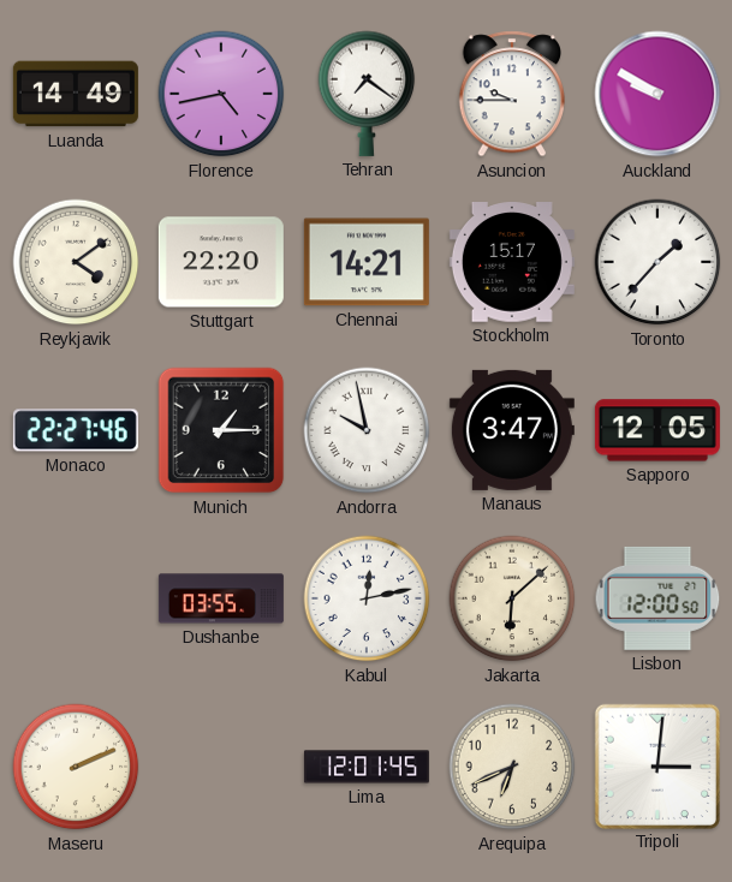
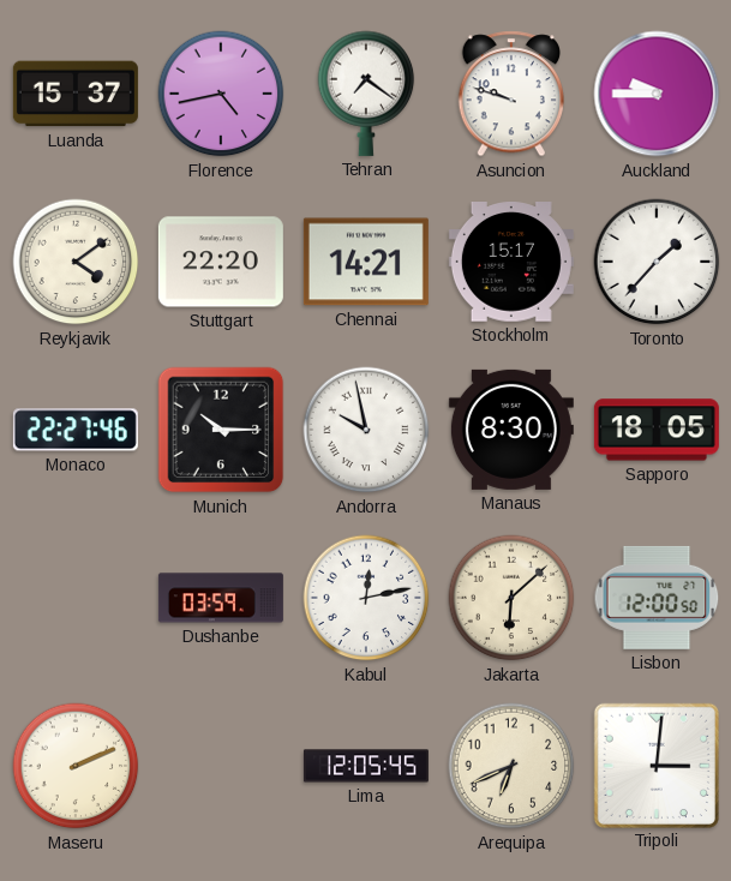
Luanda: 14:49 -> 15:37
Asuncion: 9:45 -> 9:48
Auckland: 9:50 -> 9:45
Munich: 1:15 -> 10:15
Manaus: 3:47 -> 8:30
Sapporo: 12:05 -> 18:05
Dushanbe: 03:55 -> 03:59
Lima: 12:01 -> 12:05
